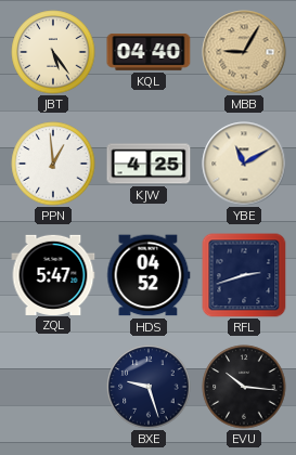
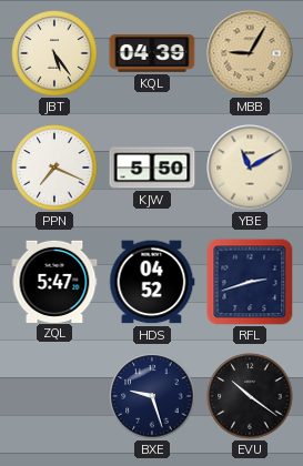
KQL: 04:40 -> 04:39
PPN: 12:59 -> 7:19
KJW: 4:25 -> 5:50
EVU: 10:16 -> 10:21
